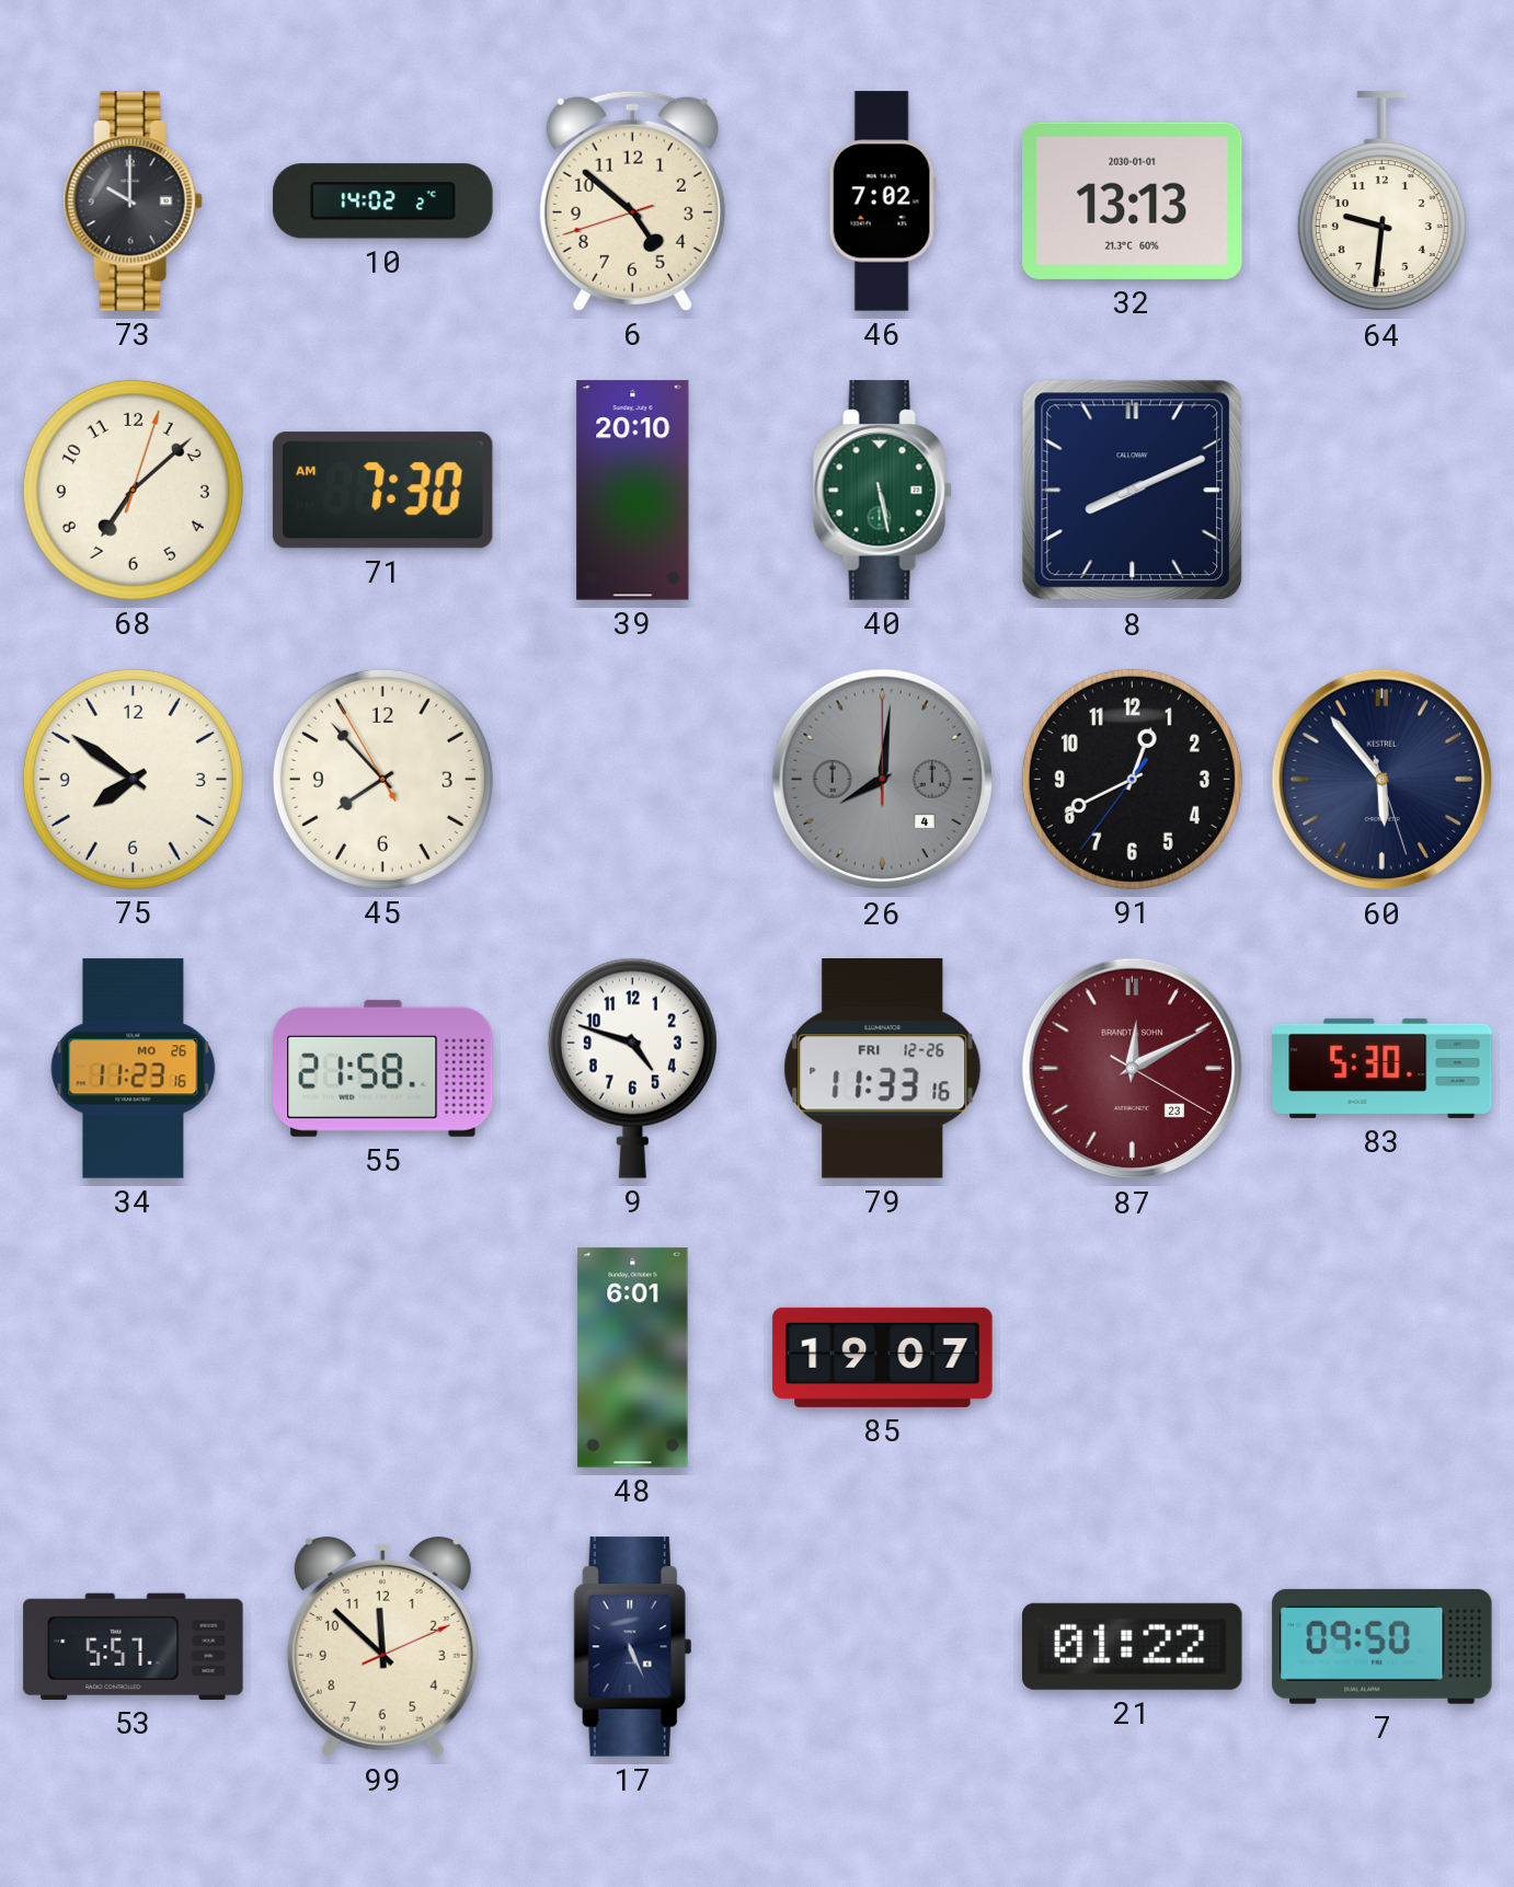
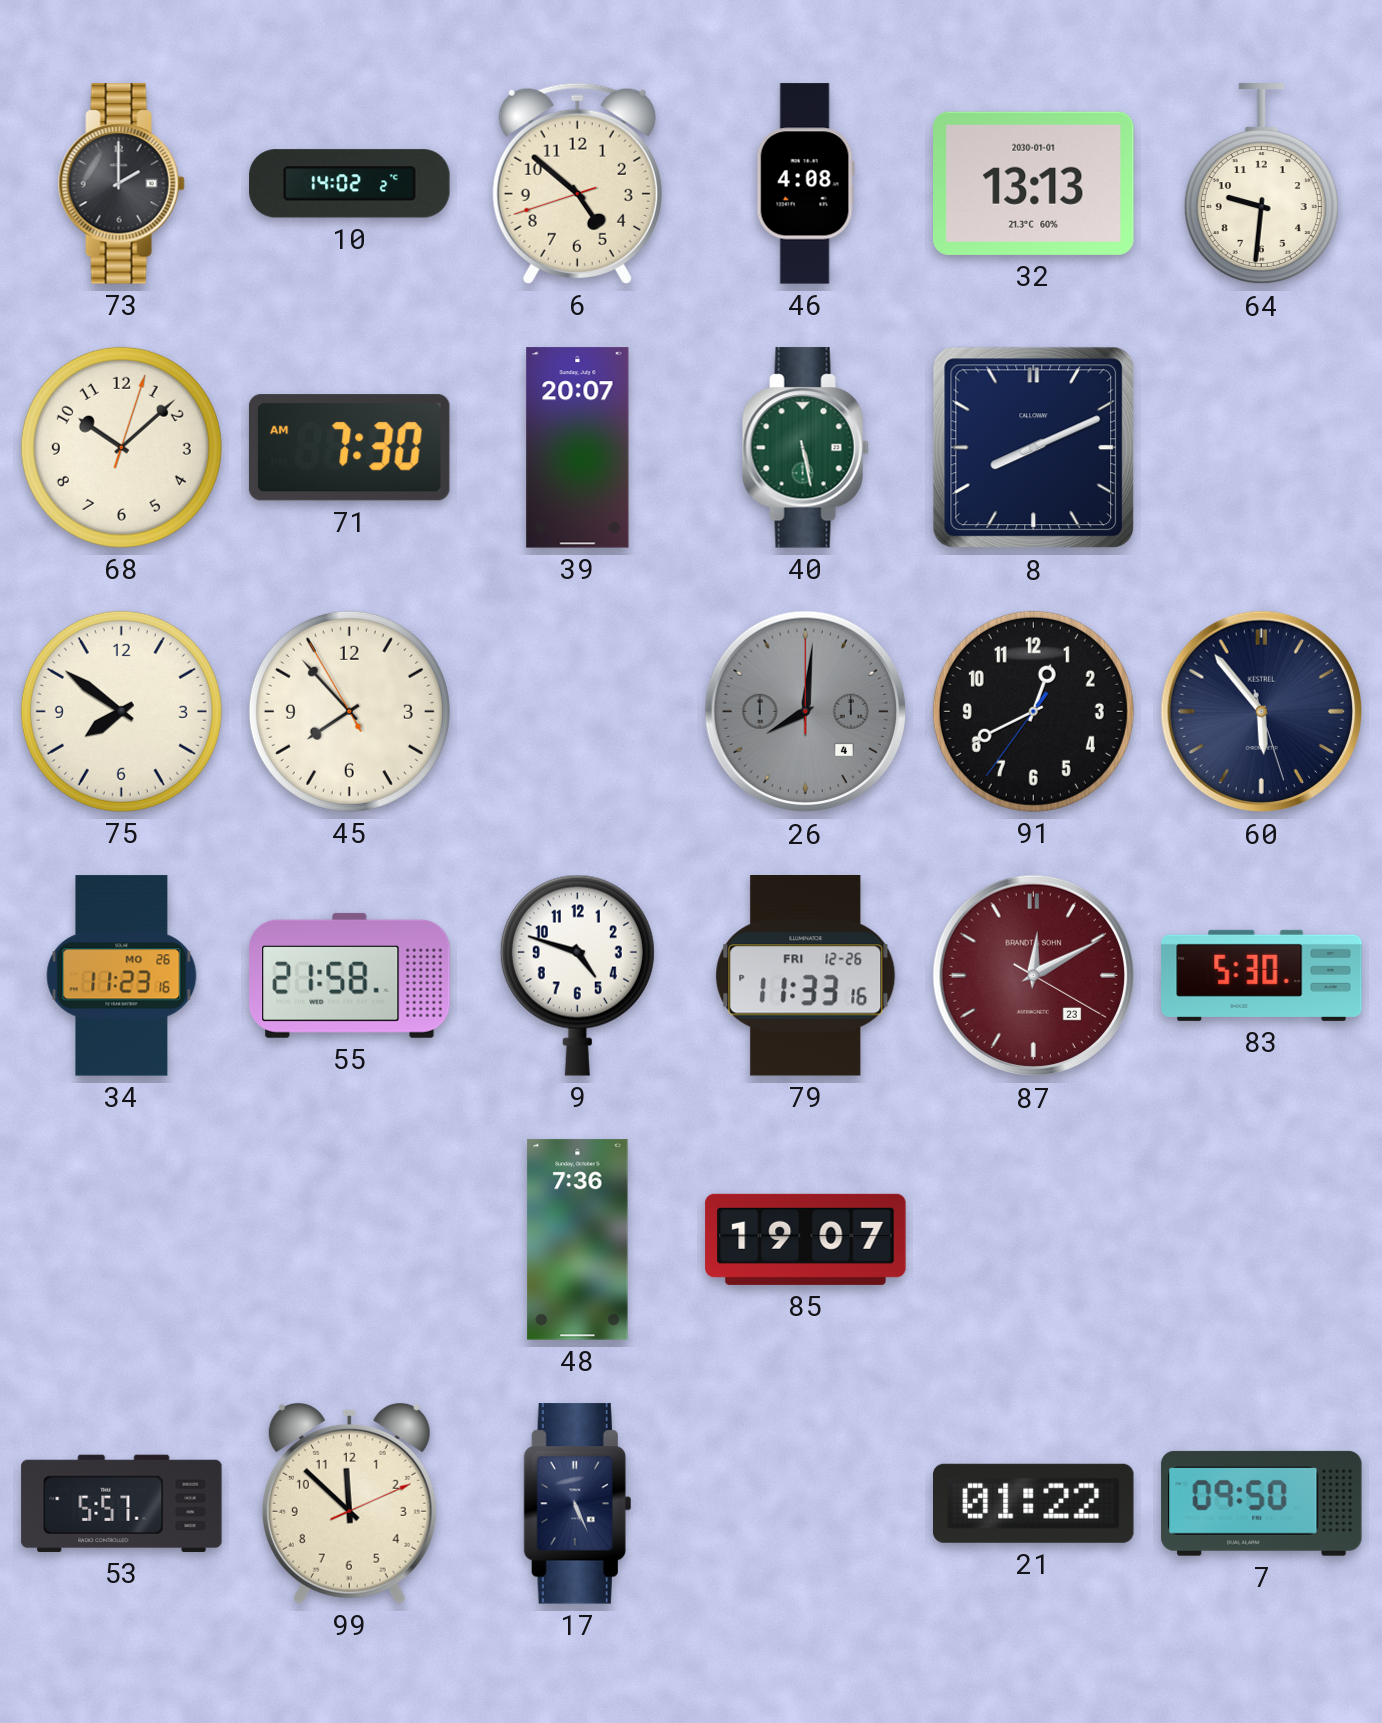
73: 10:00 -> 2:00
46: 7:02 -> 4:08
68: 7:08 -> 10:08
39: 20:10 -> 20:07
48: 6:01 -> 7:36
